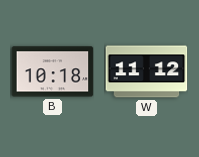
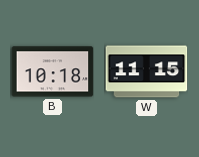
W: 11:12 -> 11:15
